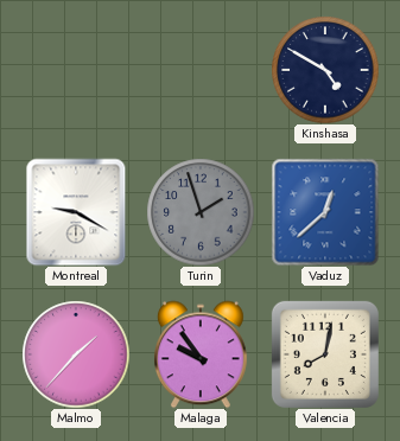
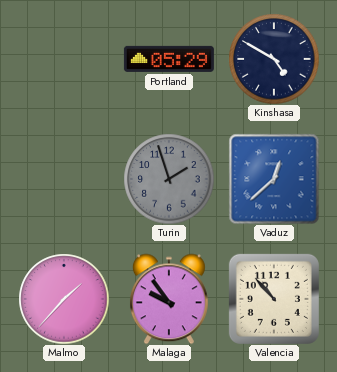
Portland: none -> 05:29
Montreal: 9:20 -> none
Valencia: 8:02 -> 10:53
